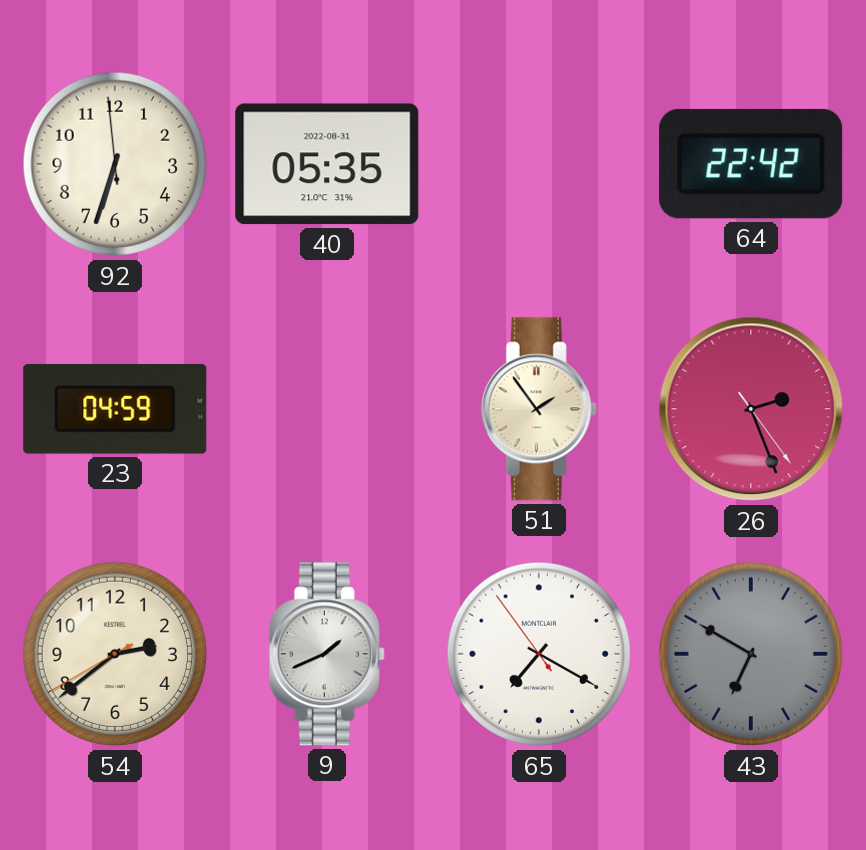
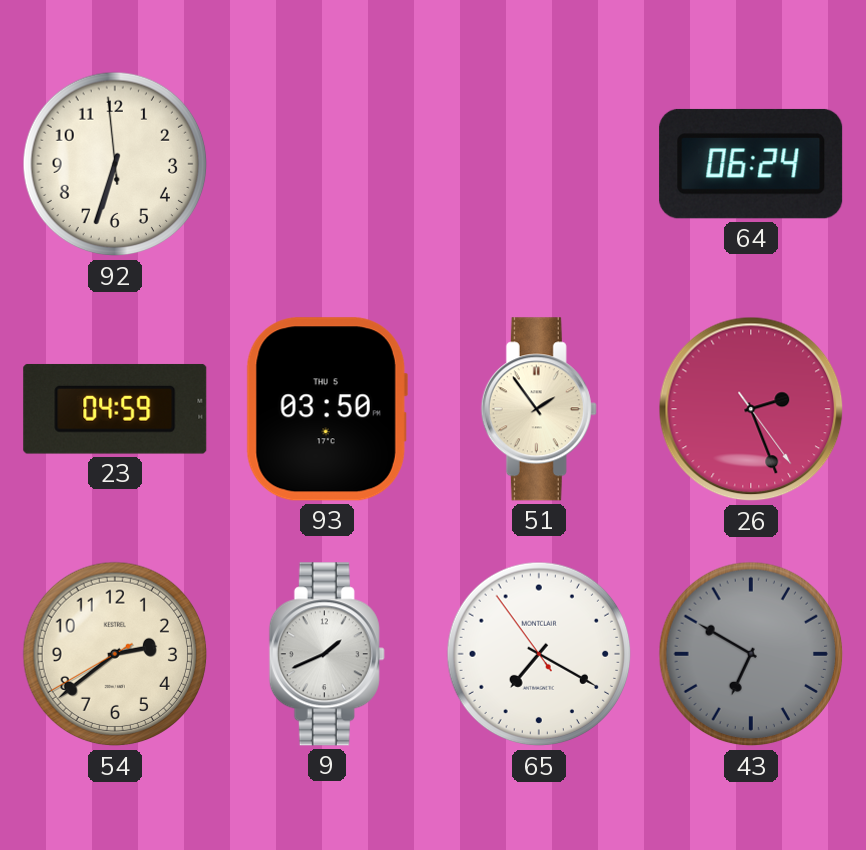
40: 05:35 -> none
64: 22:42 -> 06:24
93: none -> 03:50
